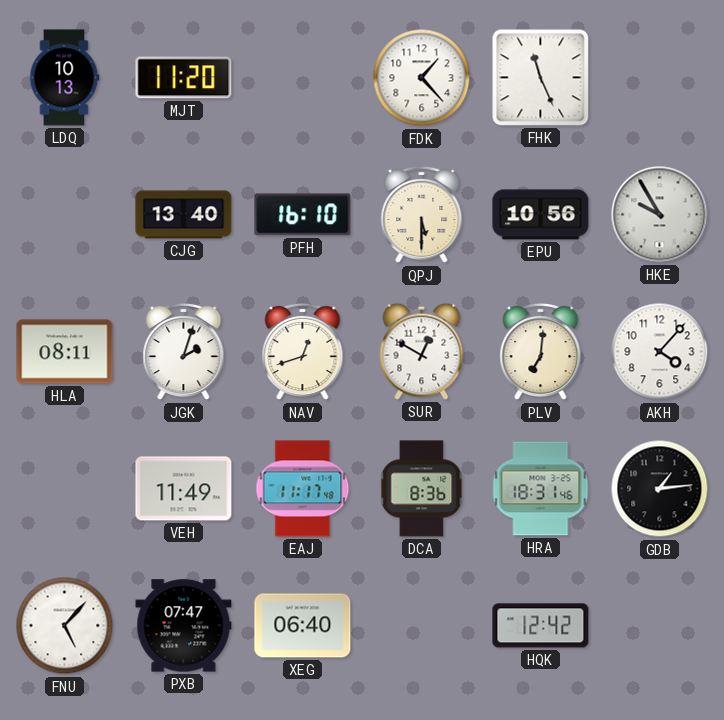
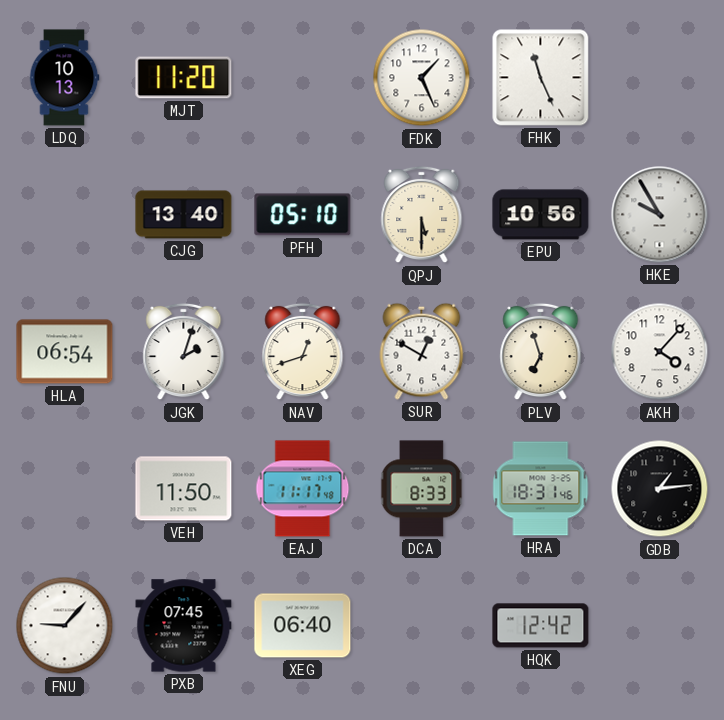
FDK: 1:23 -> 1:26
PFH: 16:10 -> 05:10
HLA: 08:11 -> 06:54
PLV: 7:01 -> 6:57
VEH: 11:49 -> 11:50
DCA: 8:36 -> 8:33
FNU: 5:07 -> 9:07
PXB: 07:47 -> 07:45
